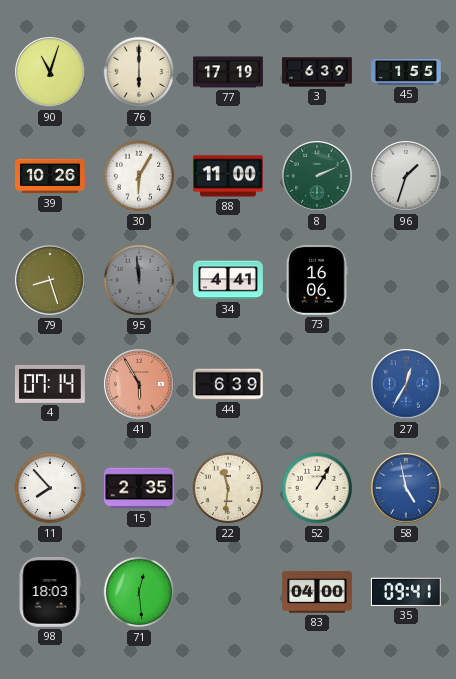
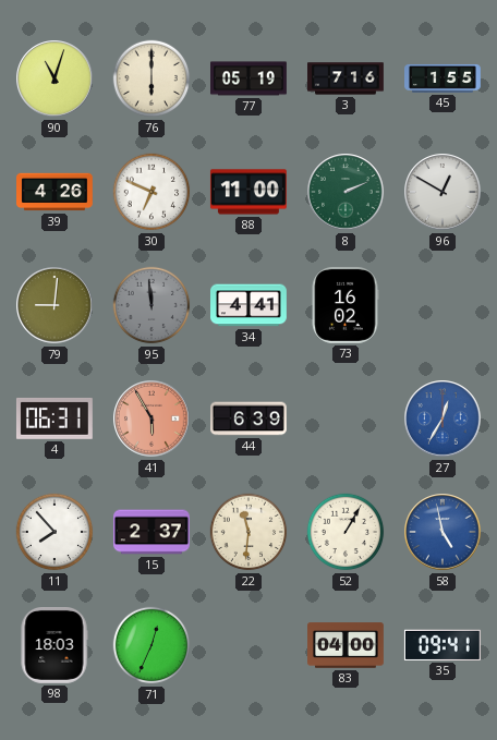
77: 17:19 -> 05:19
3: 6:39 -> 7:16
39: 10:26 -> 4:26
30: 6:05 -> 6:49
96: 1:33 -> 12:50
79: 8:27 -> 9:01
73: 16:06 -> 16:02
4: 07:14 -> 06:31
15: 2:35 -> 2:37
71: 12:29 -> 12:34
